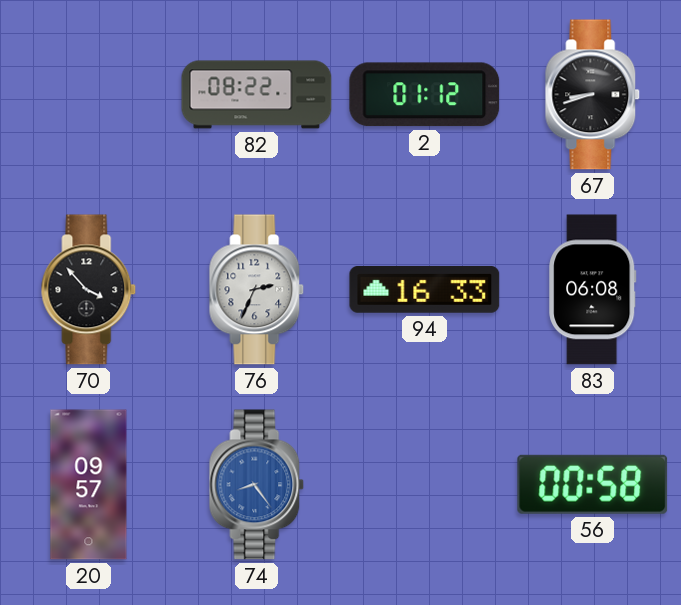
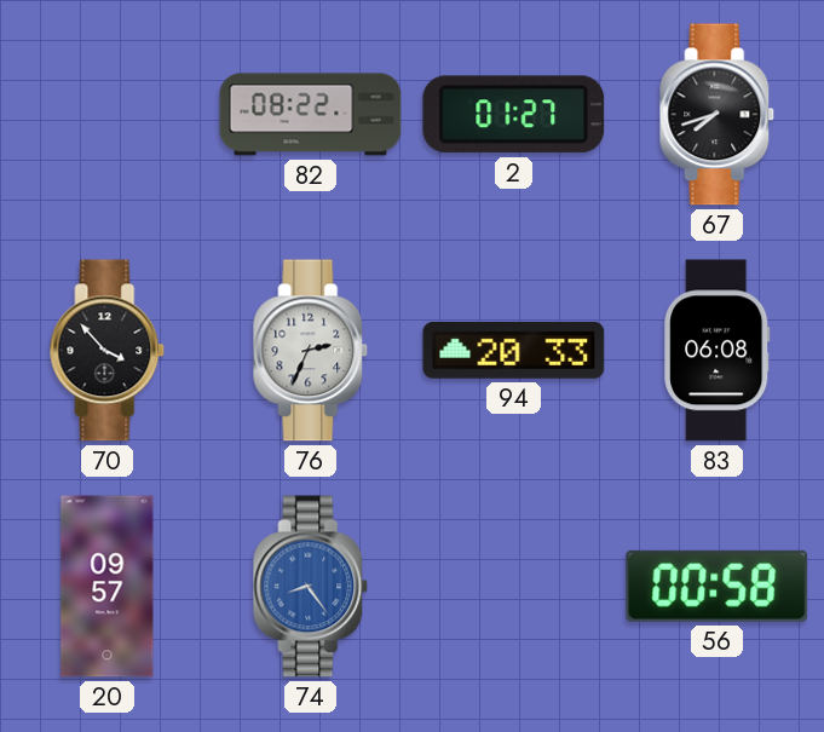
2: 01:12 -> 01:27
67: 8:42 -> 7:42
94: 16:33 -> 20:33
